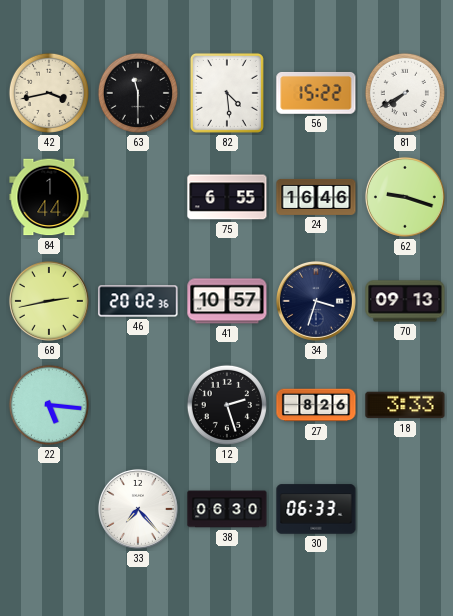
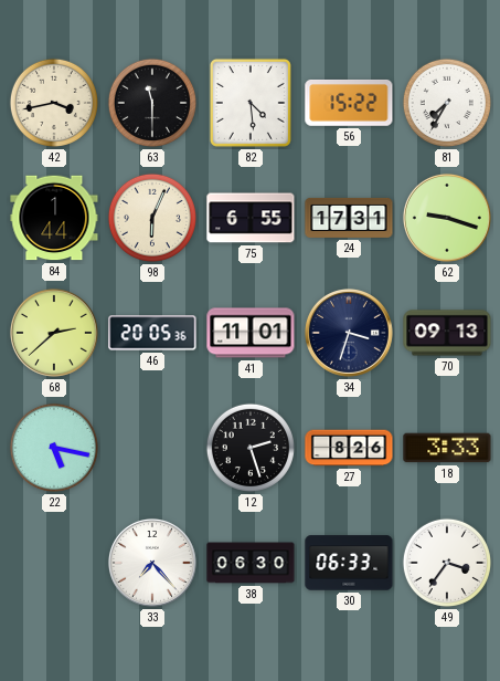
81: 7:40 -> 7:35
98: none -> 6:04
24: 16:46 -> 17:31
68: 2:43 -> 2:38
46: 20:02 -> 20:05
41: 10:57 -> 11:01
22: 5:16 -> 5:17
49: none -> 3:36
